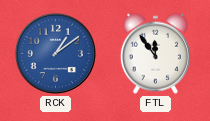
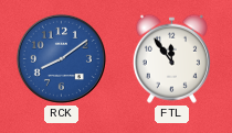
RCK: 1:09 -> 8:09
